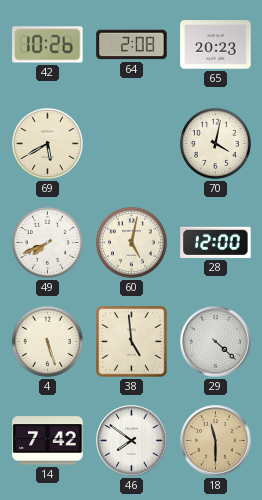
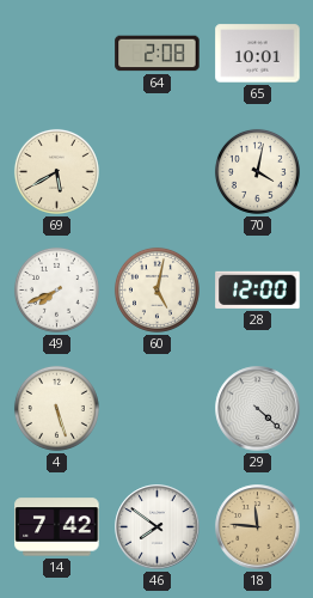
42: 10:26 -> none
65: 20:23 -> 10:01
38: 4:59 -> none
18: 11:30 -> 11:46
